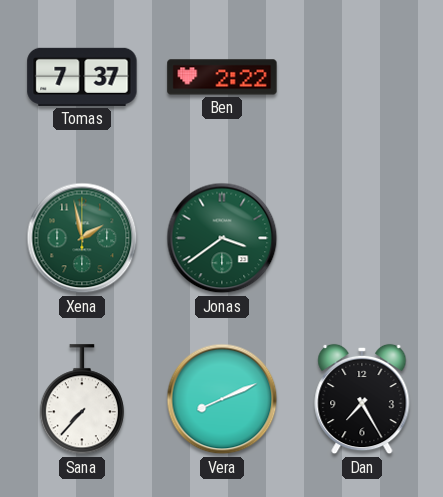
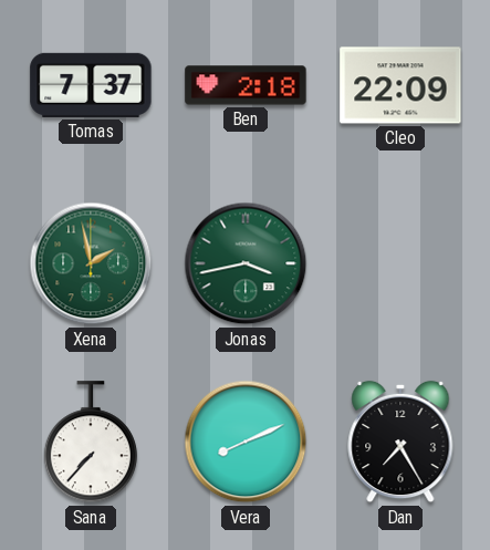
Ben: 2:22 -> 2:18
Cleo: none -> 22:09
Jonas: 3:39 -> 3:43
